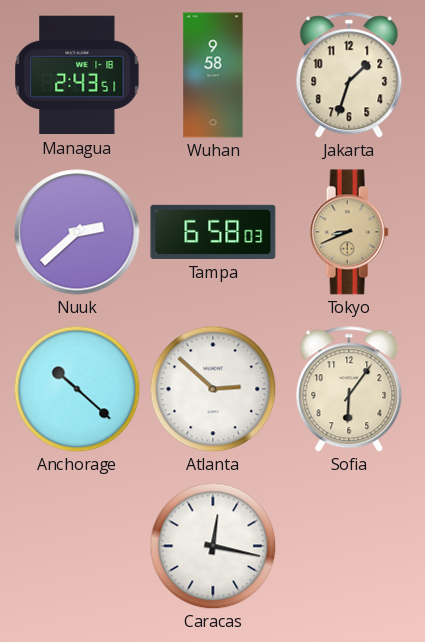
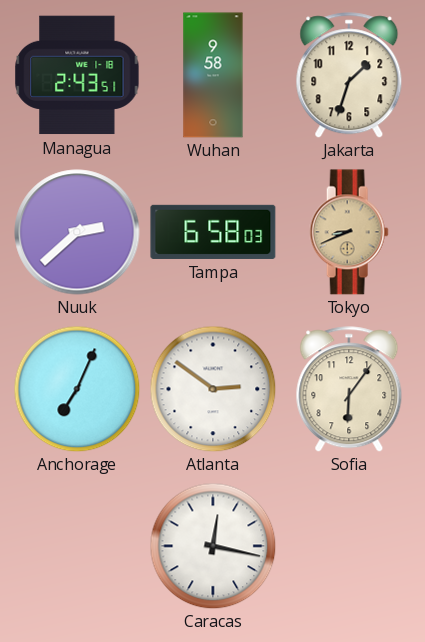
Anchorage: 10:22 -> 7:04
Atlanta: 2:52 -> 2:51
